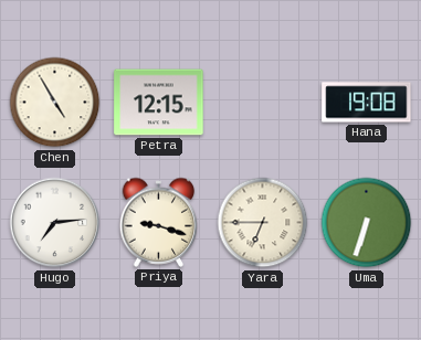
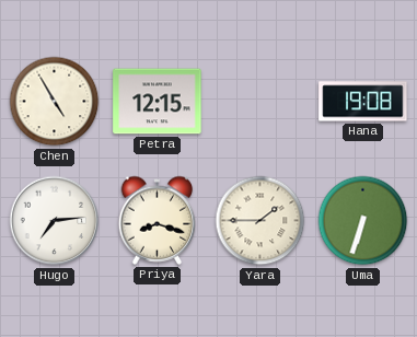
Priya: 9:18 -> 8:18
Yara: 6:45 -> 1:45
